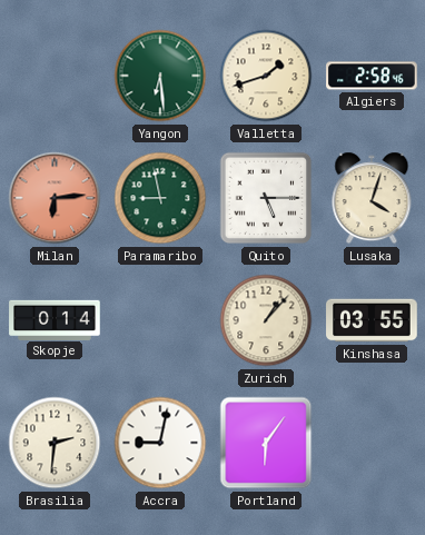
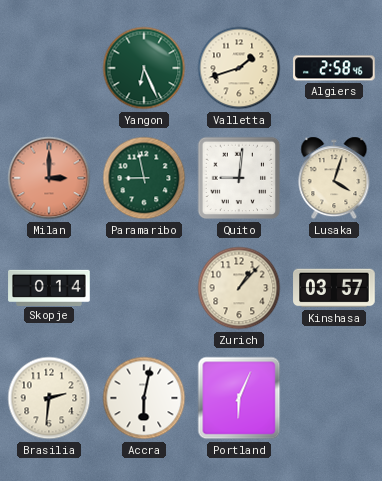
Yangon: 6:29 -> 6:26
Milan: 6:14 -> 3:00
Quito: 5:15 -> 9:01
Kinshasa: 03:55 -> 03:57
Accra: 9:02 -> 6:02
Portland: 6:06 -> 6:04
